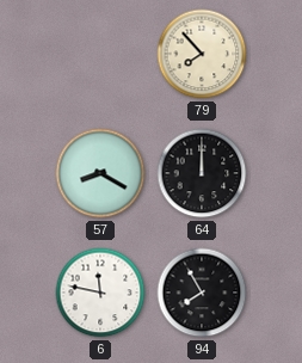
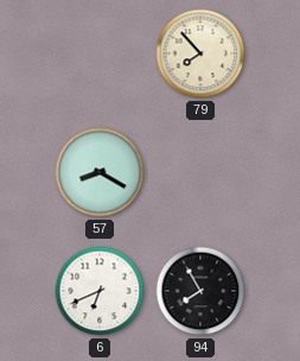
64: 12:00 -> none
6: 11:47 -> 6:41
